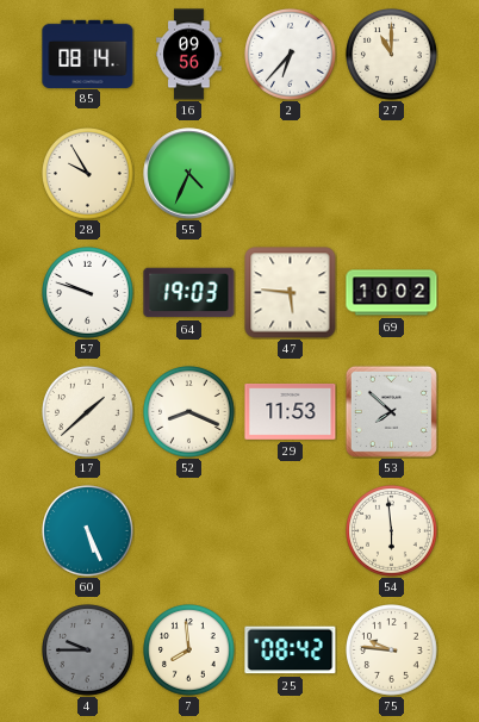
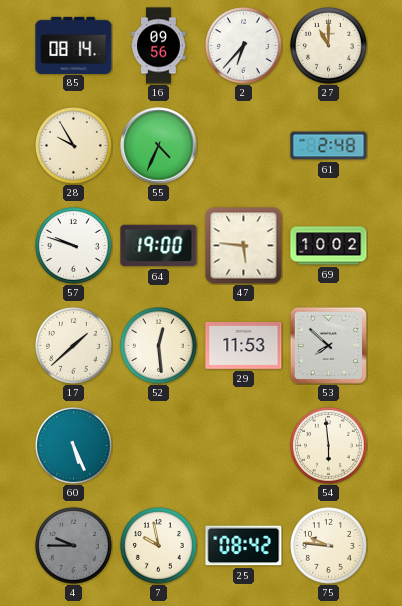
61: none -> 2:48
64: 19:03 -> 19:00
52: 8:19 -> 12:29
7: 7:59 -> 9:58
